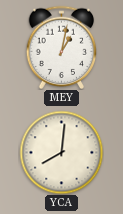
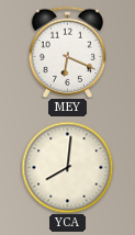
MEY: 1:02 -> 6:19
